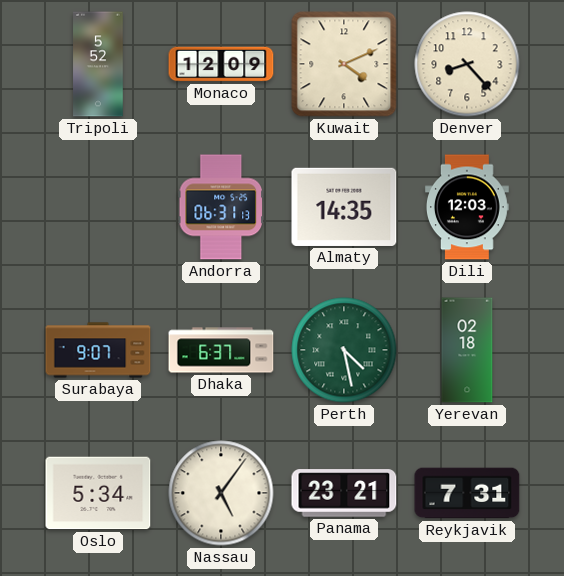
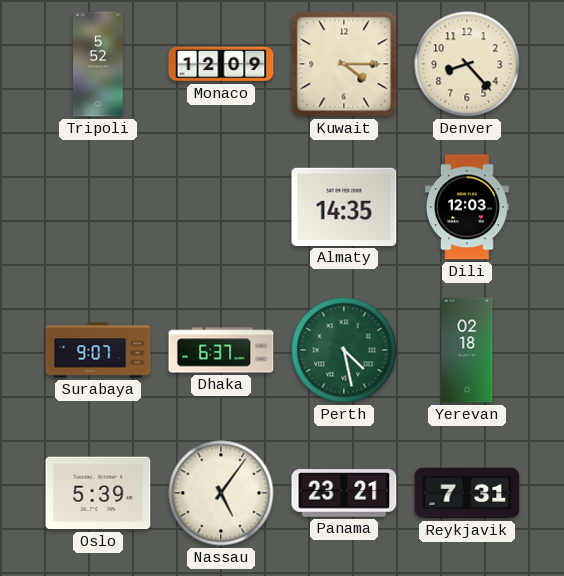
Kuwait: 4:11 -> 4:15
Andorra: 06:31 -> none
Oslo: 5:34 -> 5:39
